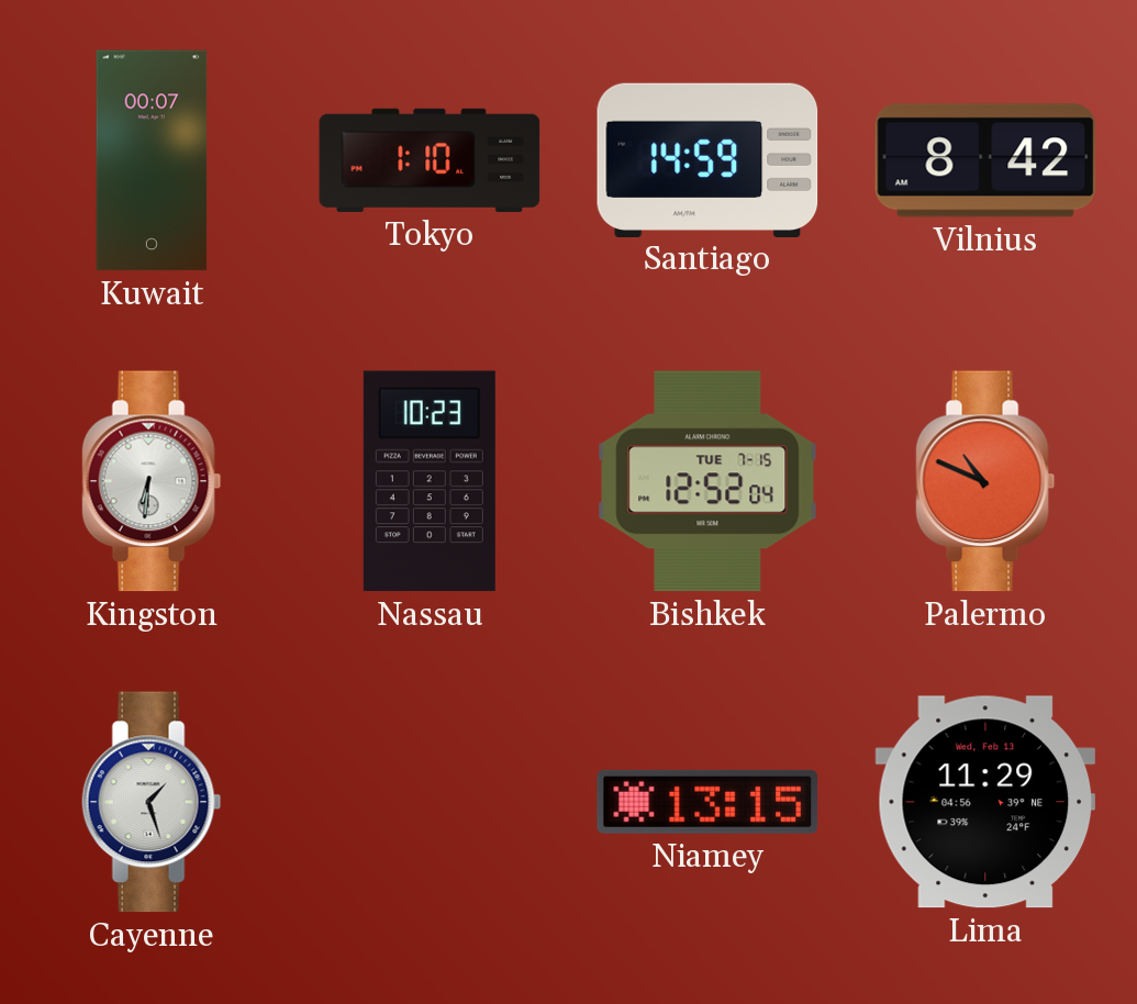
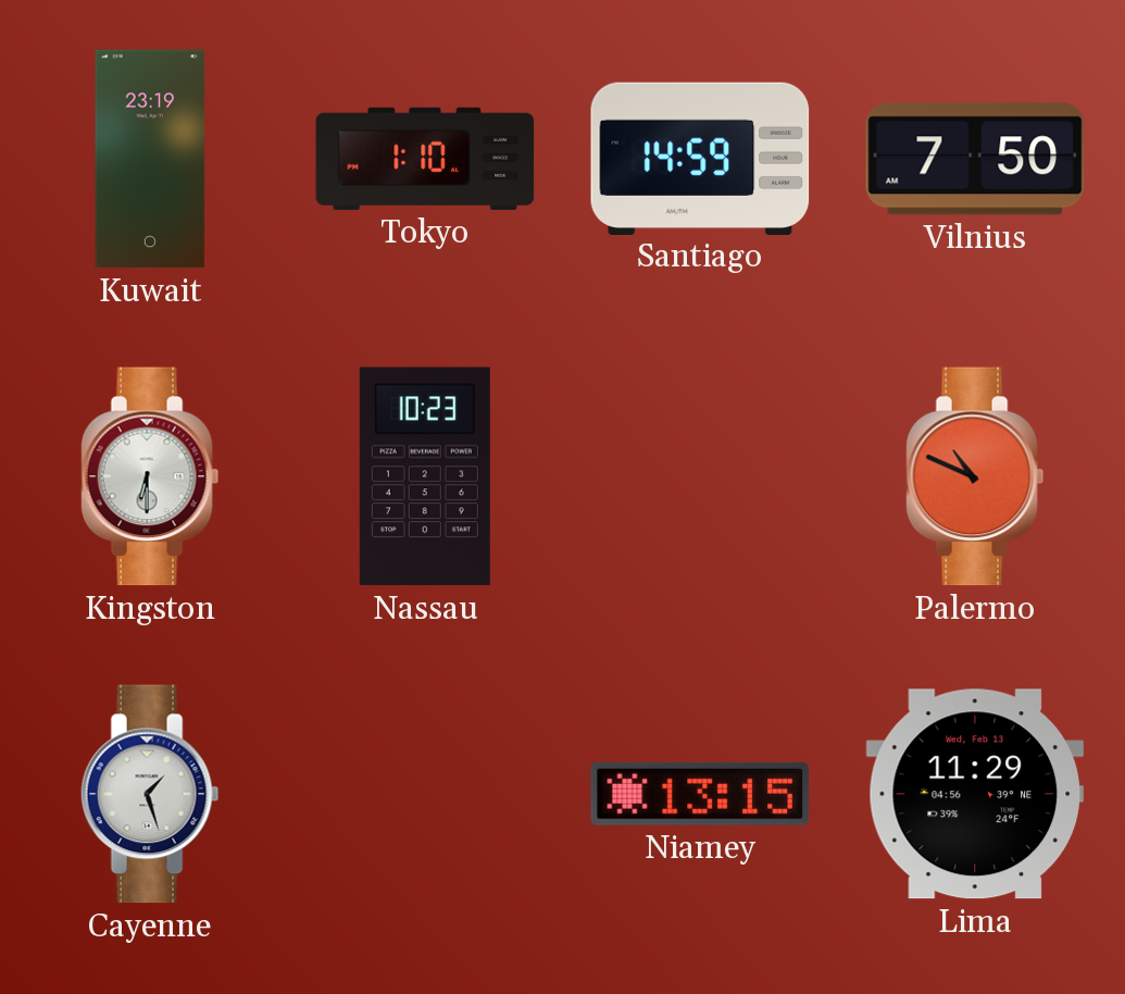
Kuwait: 00:07 -> 23:19
Vilnius: 8:42 -> 7:50
Kingston: 6:31 -> 6:30
Bishkek: 12:52 -> none
